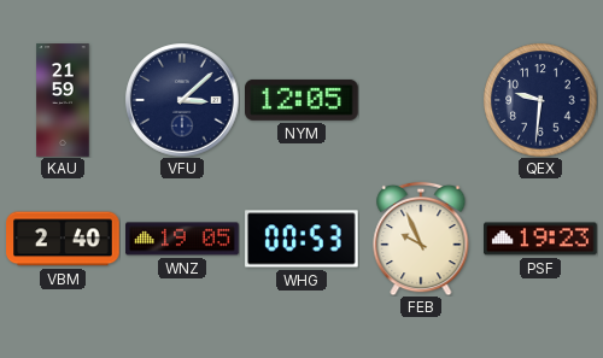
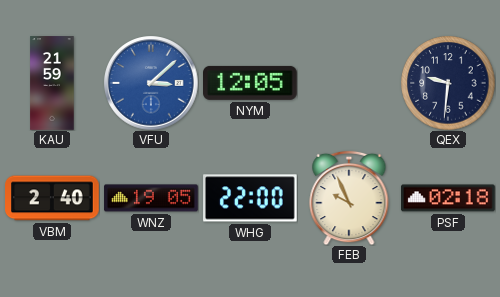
VFU dial: navy -> blue
WHG: 00:53 -> 22:00
PSF: 19:23 -> 02:18
